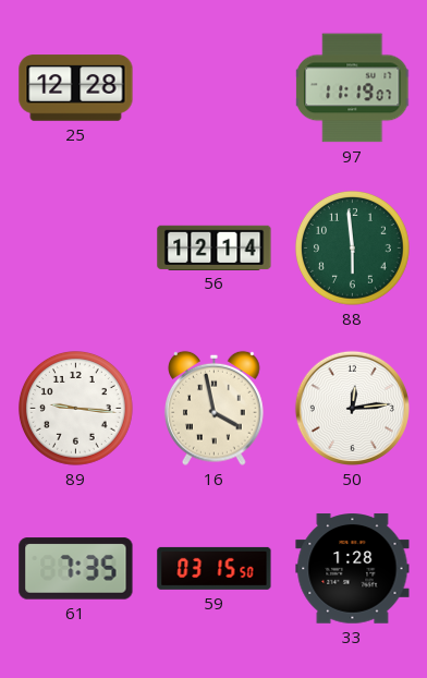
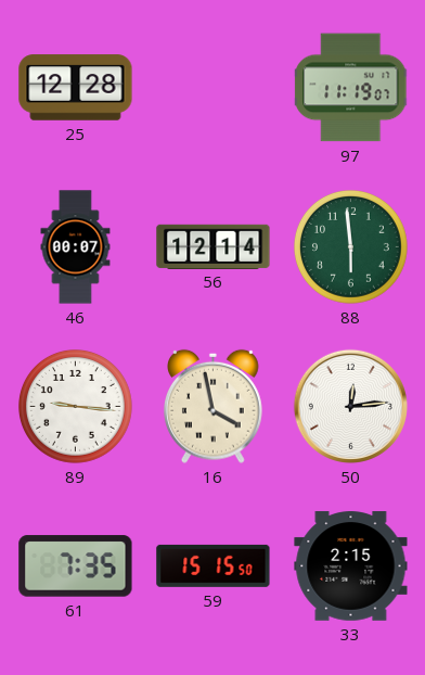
46: none -> 00:07
59: 03:15 -> 15:15
33: 1:28 -> 2:15
